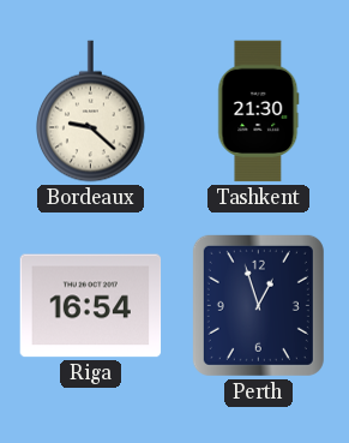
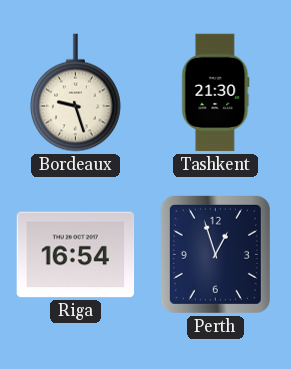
Bordeaux: 9:22 -> 9:27
